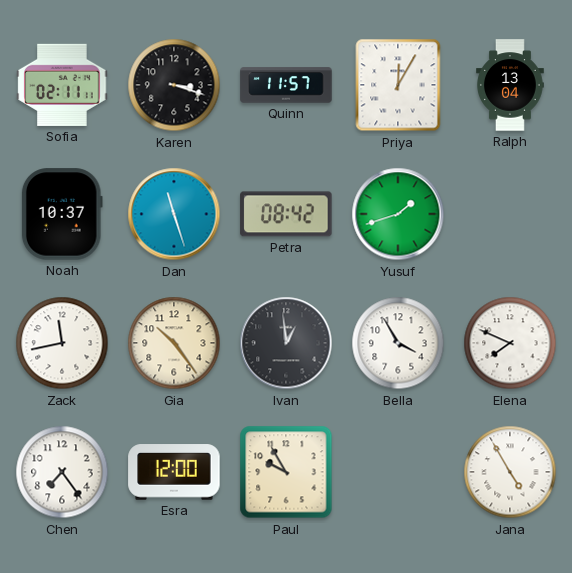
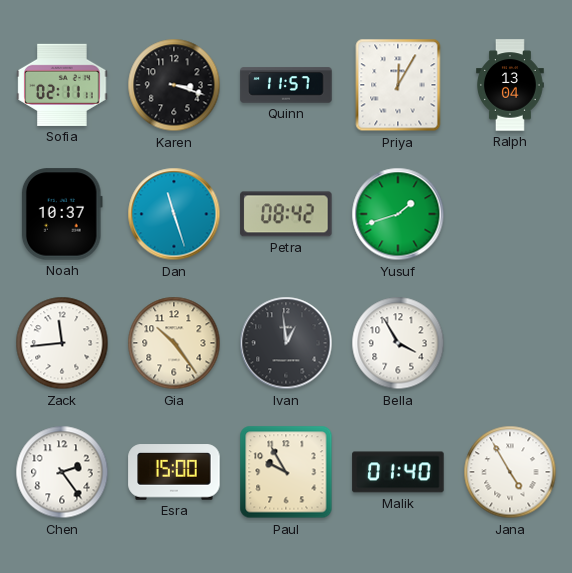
Zack: 11:43 -> 11:44
Elena: 7:49 -> none
Chen: 7:24 -> 2:24
Esra: 12:00 -> 15:00
Malik: none -> 01:40
